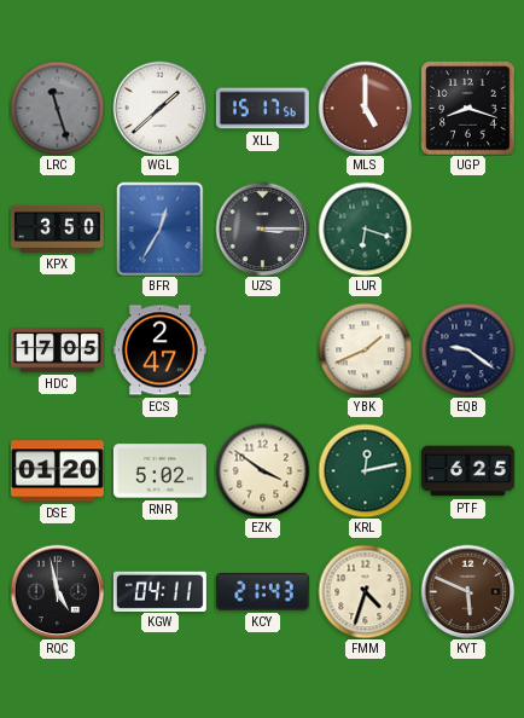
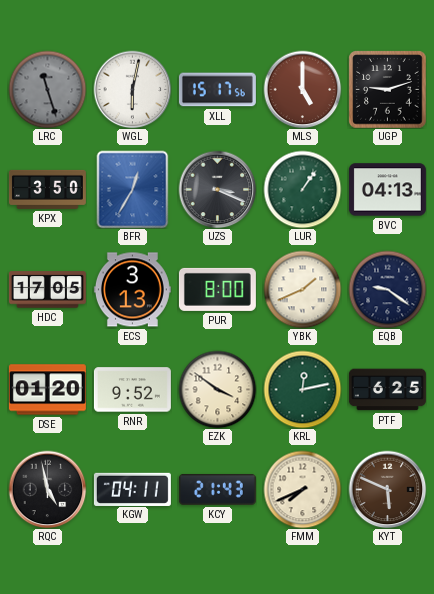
WGL: 1:38 -> 6:02
UGP: 8:18 -> 9:12
UZS: 3:15 -> 3:19
LUR: 6:18 -> 1:06
BVC: none -> 04:13
ECS: 2:47 -> 3:13
PUR: none -> 8:00
RNR: 5:02 -> 9:52
FMM: 4:33 -> 7:41
